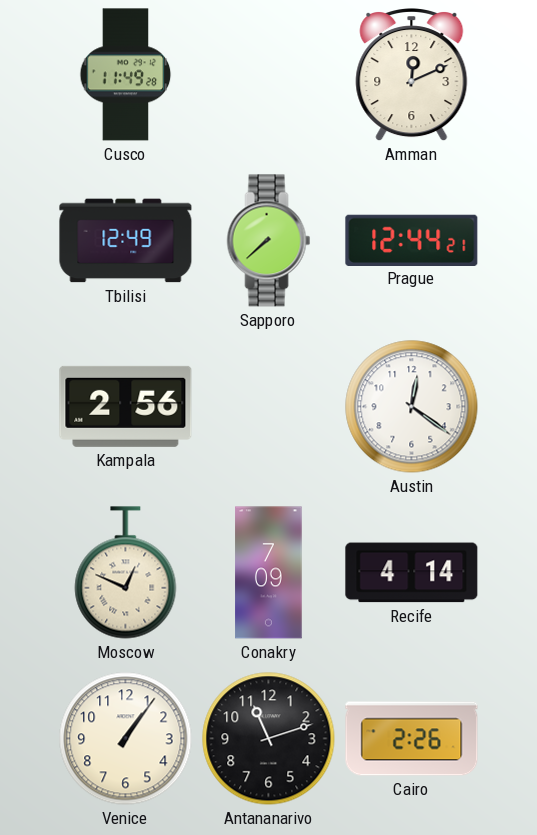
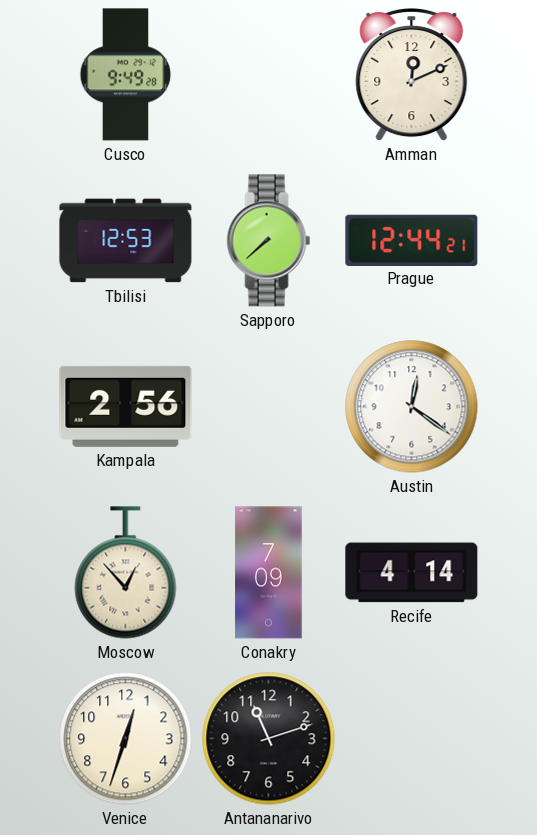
Cusco: 11:49 -> 9:49
Tbilisi: 12:49 -> 12:53
Moscow: 12:49 -> 12:53
Venice: 1:06 -> 12:33
Cairo: 2:26 -> none
